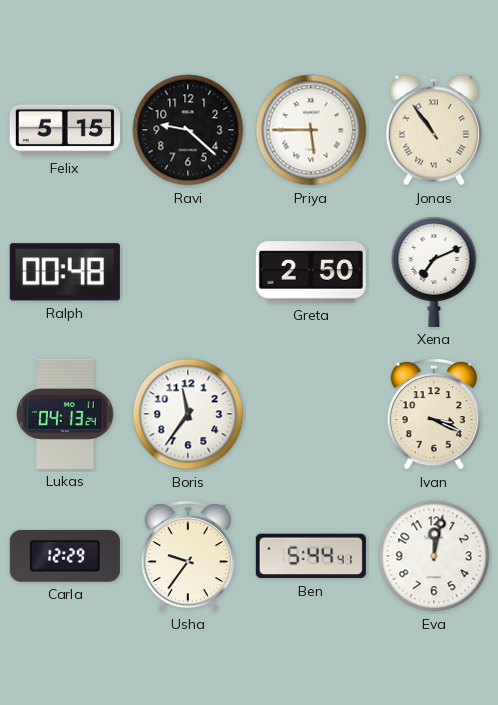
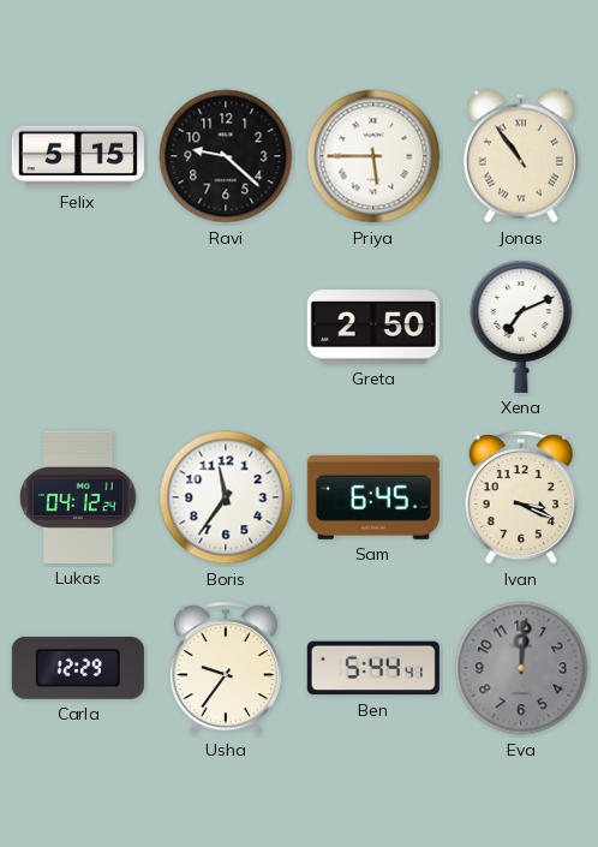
Ralph: 00:48 -> none
Lukas: 04:13 -> 04:12
Sam: none -> 6:45
Eva: 12:02 -> 12:01
Eva dial: white -> grey
